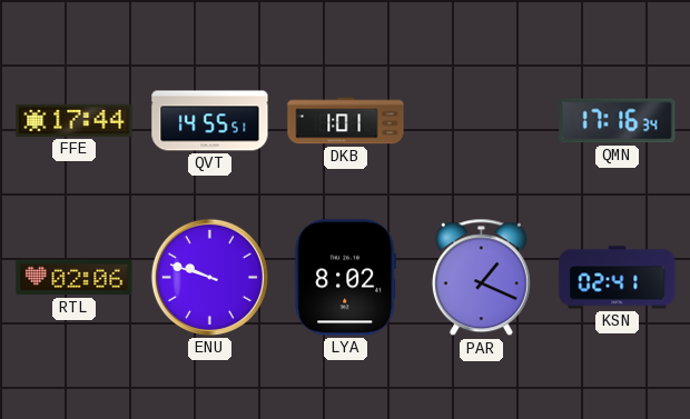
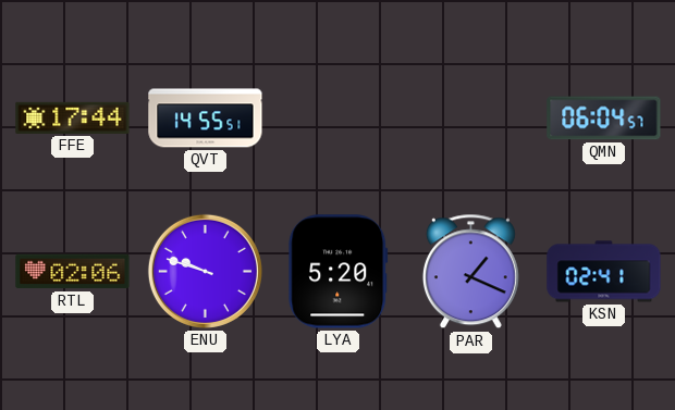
DKB: 1:01 -> none
QMN: 17:16 -> 06:04
LYA: 8:02 -> 5:20
